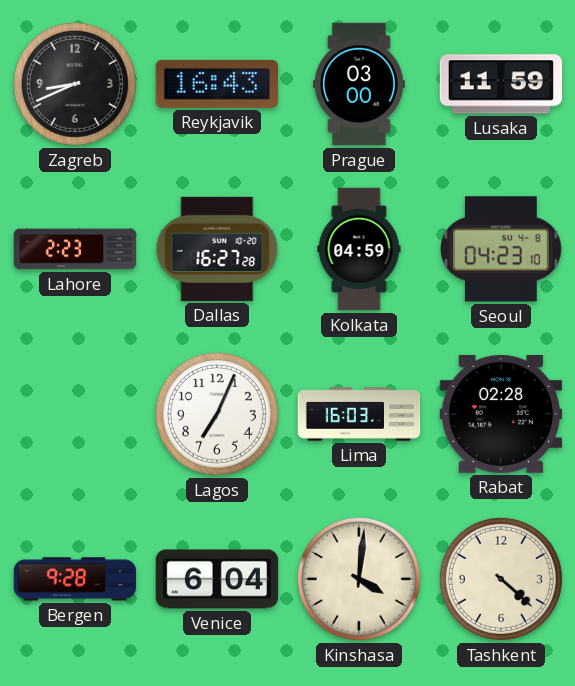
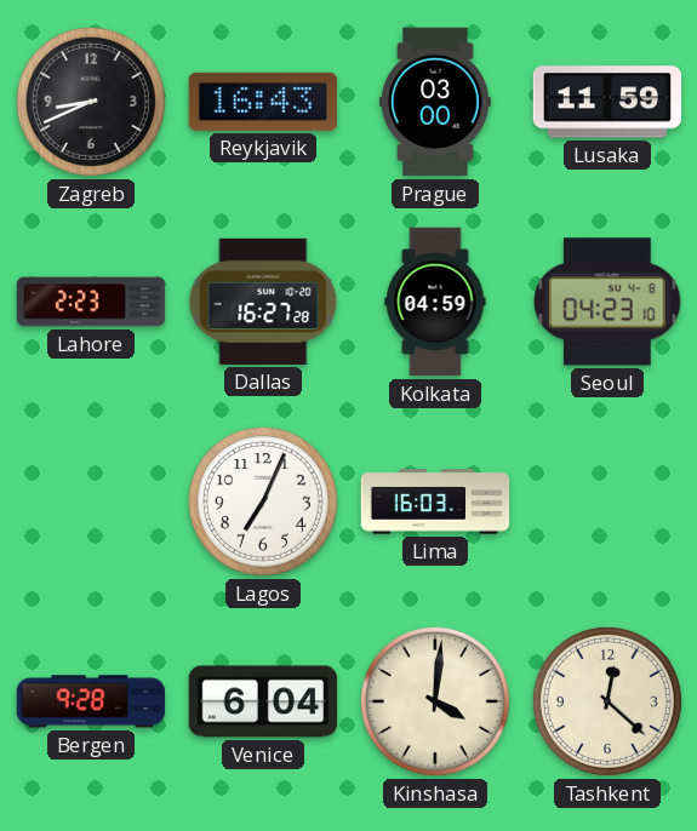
Rabat: 02:28 -> none
Tashkent: 4:22 -> 12:22
